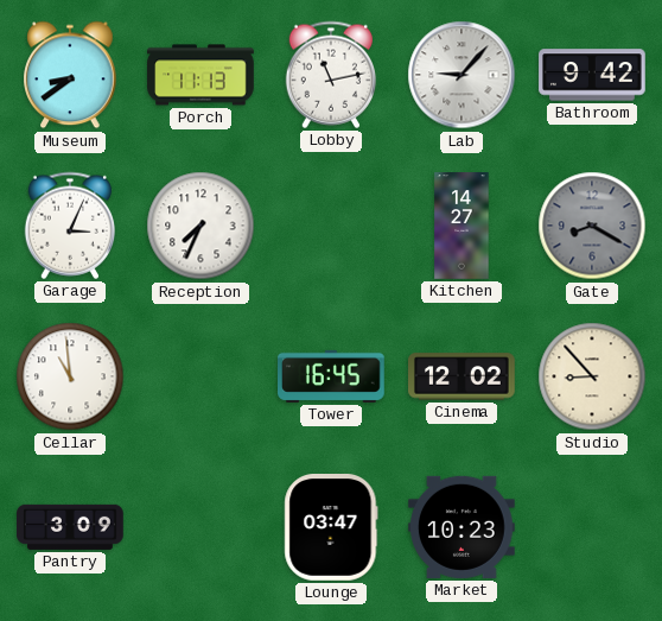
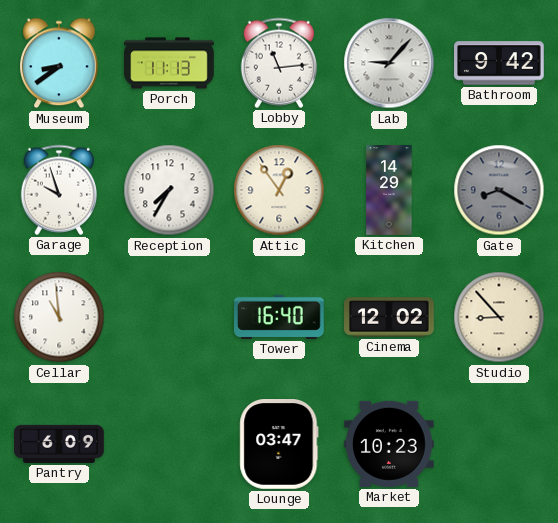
Lobby: 11:13 -> 11:14
Garage: 3:04 -> 9:57
Reception: 7:34 -> 7:35
Attic: none -> 12:54
Kitchen: 14:27 -> 14:29
Tower: 16:45 -> 16:40
Pantry: 3:09 -> 6:09
